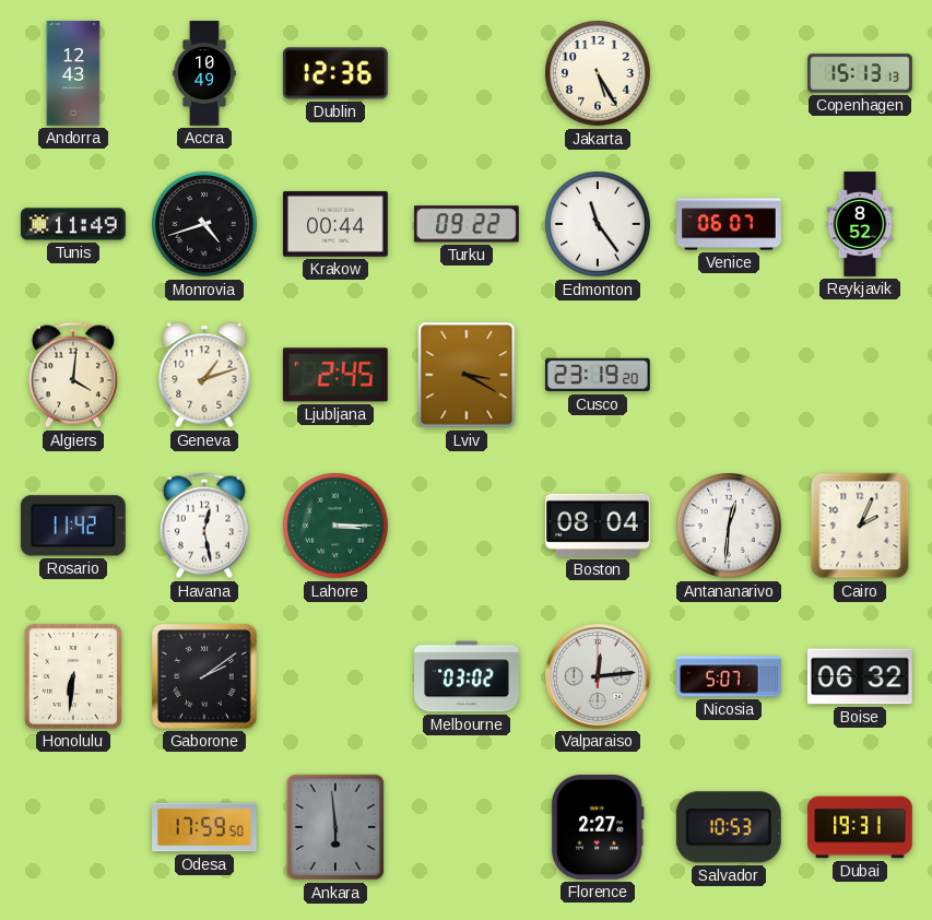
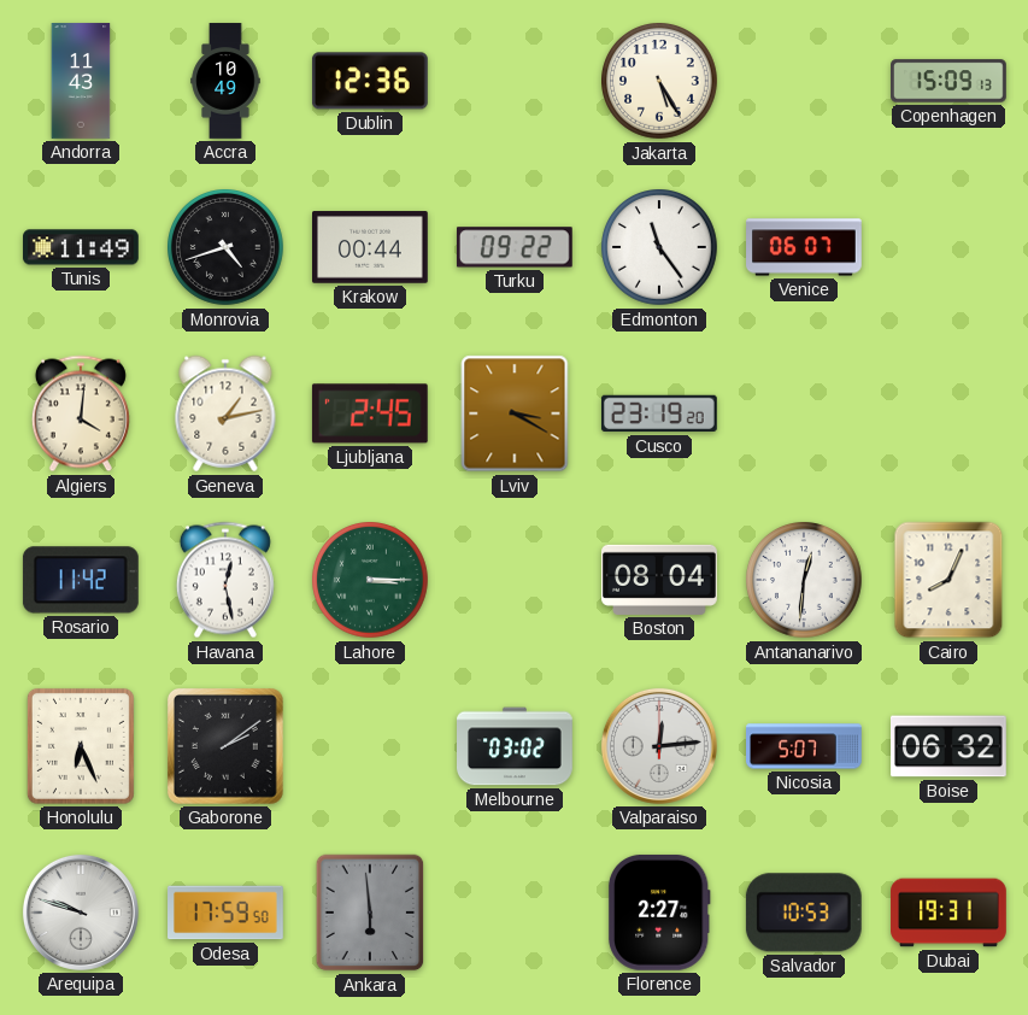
Andorra: 12:43 -> 11:43
Copenhagen: 15:13 -> 15:09
Reykjavik: 8:52 -> none
Geneva: 1:12 -> 1:13
Cairo: 2:04 -> 8:04
Honolulu: 6:31 -> 6:26
Arequipa: none -> 9:48
